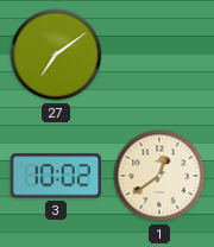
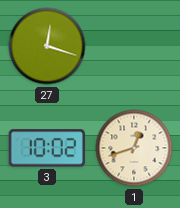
27: 7:09 -> 12:18
1: 12:39 -> 12:42
